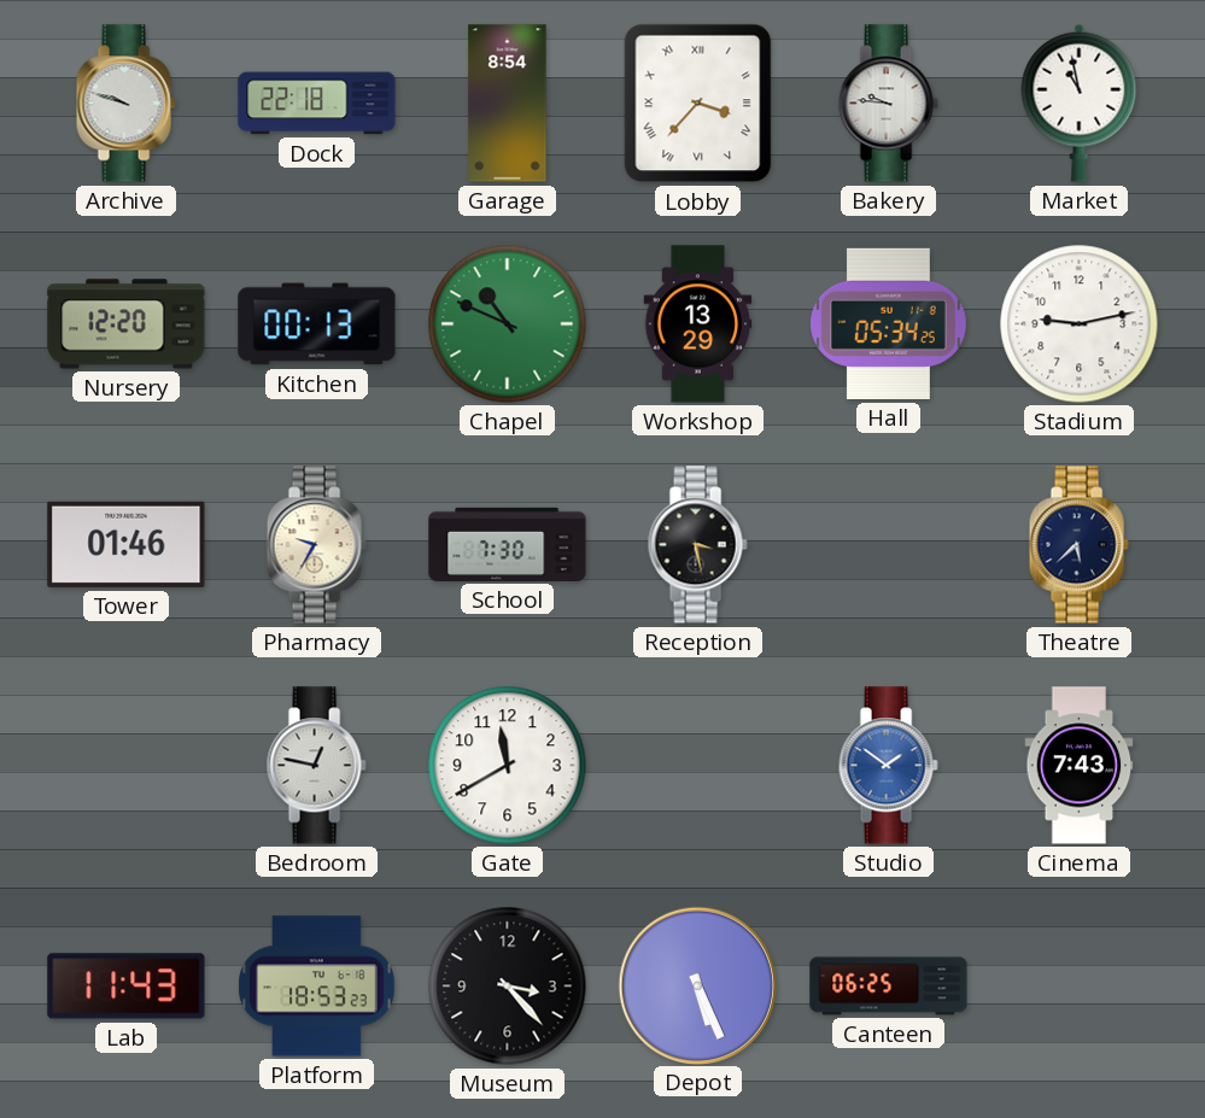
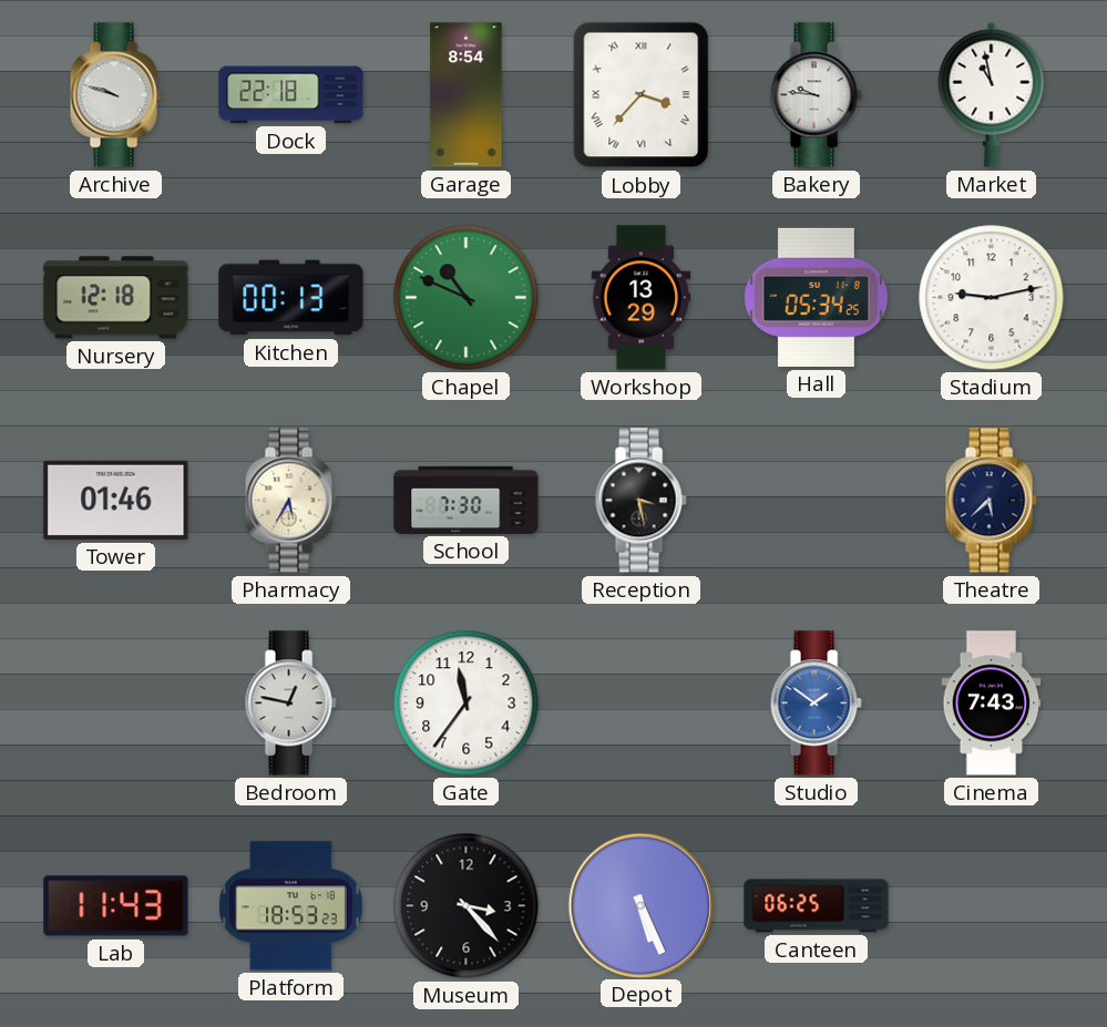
Nursery: 12:20 -> 12:18
Pharmacy: 9:35 -> 5:35
Gate: 11:40 -> 11:36
